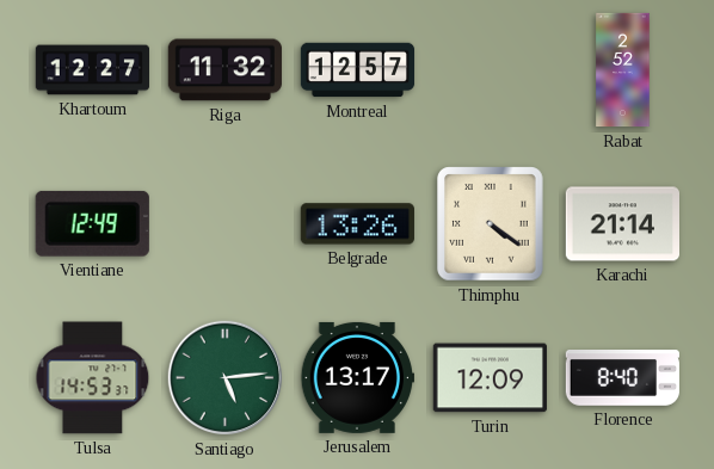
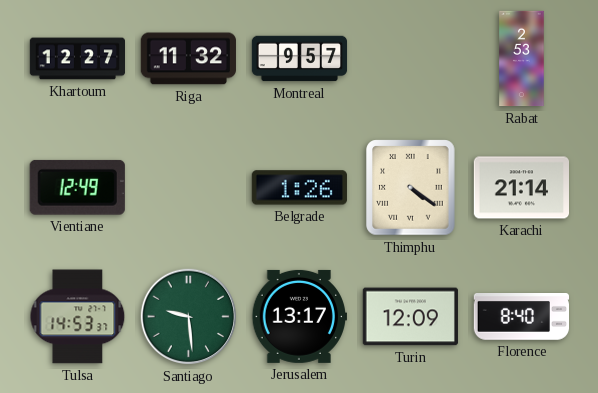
Montreal: 12:57 -> 9:57
Rabat: 2:52 -> 2:53
Belgrade: 13:26 -> 1:26
Santiago: 5:14 -> 9:29
